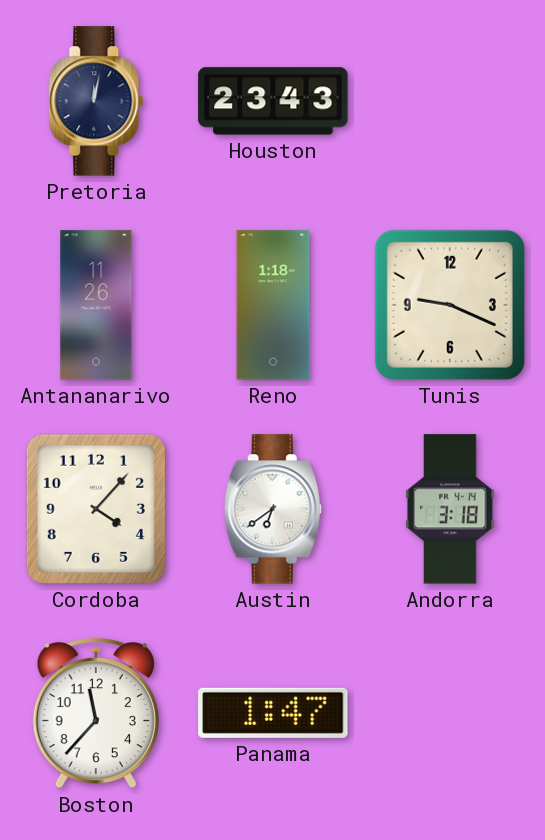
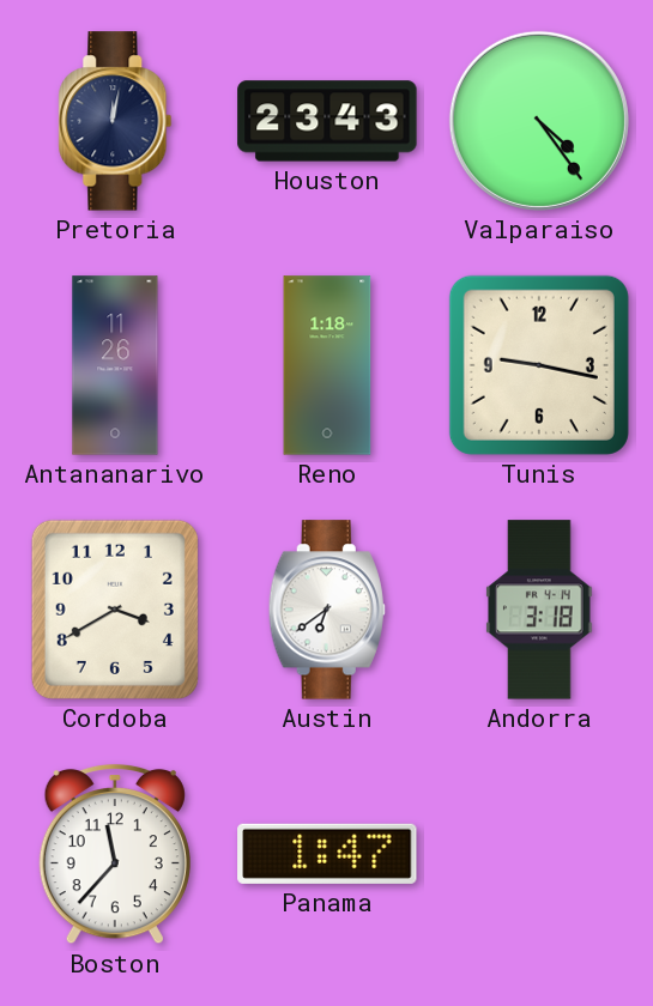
Valparaiso: none -> 4:24
Tunis: 9:19 -> 9:17
Cordoba: 4:07 -> 3:40
